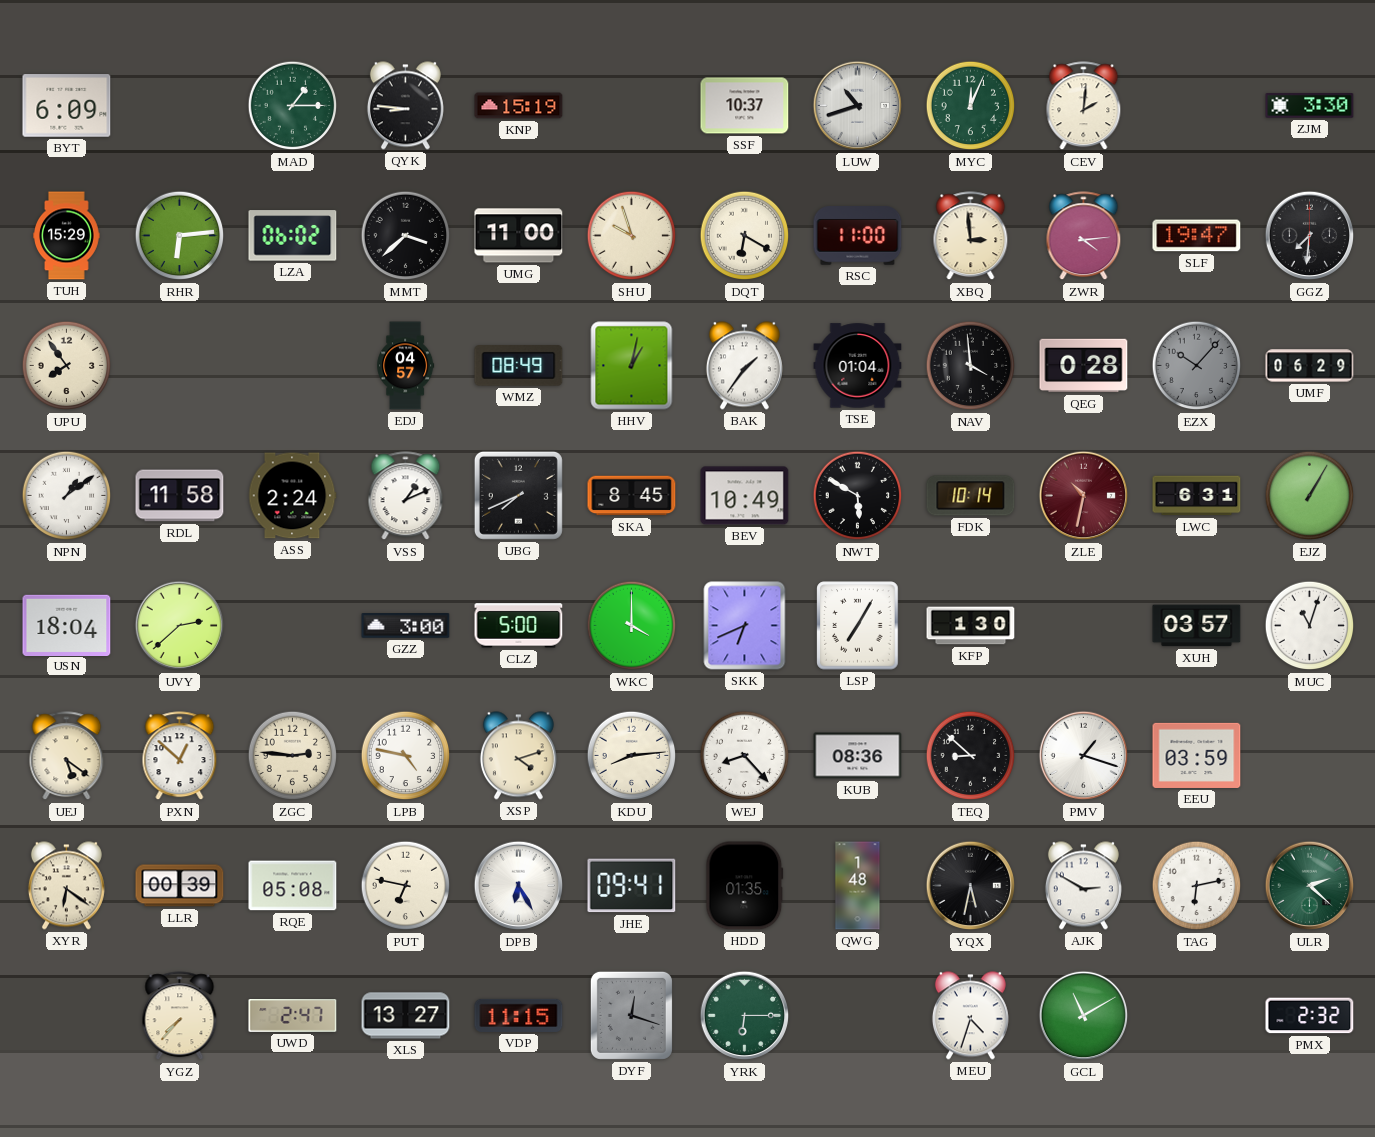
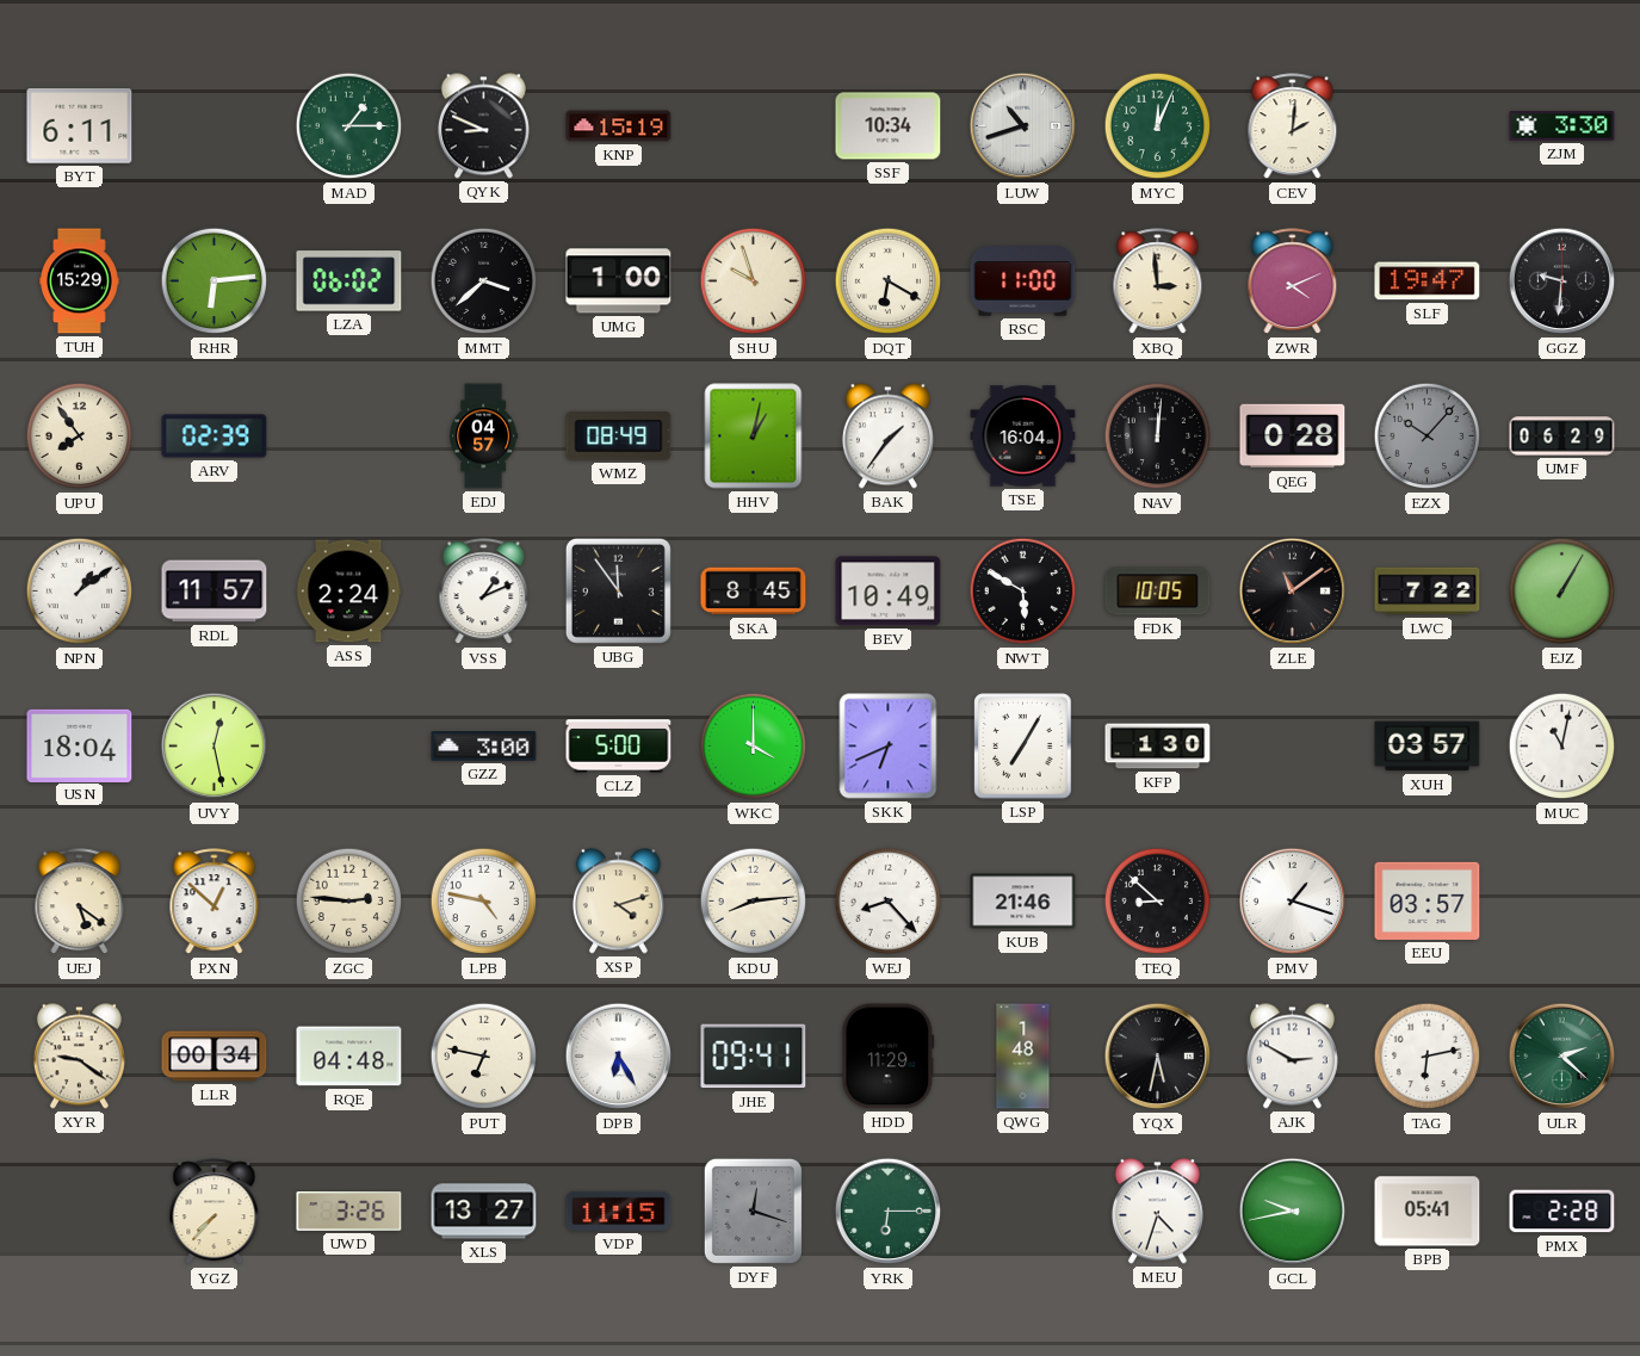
BYT: 6:09 -> 6:11
QYK: 8:46 -> 8:49
SSF: 10:37 -> 10:34
UMG: 11:00 -> 1:00
ZWR: 4:14 -> 4:11
GGZ: 7:31 -> 9:31
ARV: none -> 02:39
TSE: 01:04 -> 16:04
NAV: 3:59 -> 12:01
RDL: 11:58 -> 11:57
UBG: 7:41 -> 11:54
FDK: 10:14 -> 10:05
ZLE: 10:32 -> 11:09
ZLE dial: burgundy -> black
LWC: 6:31 -> 7:22
UVY: 2:38 -> 12:28
MUC: 11:03 -> 11:02
KUB: 08:36 -> 21:46
EEU: 03:59 -> 03:57
XYR: 6:21 -> 9:21
LLR: 00:39 -> 00:34
RQE: 05:08 -> 04:48
HDD: 01:35 -> 11:29
UWD: 2:47 -> 3:26
GCL: 11:10 -> 9:43
BPB: none -> 05:41
PMX: 2:32 -> 2:28
